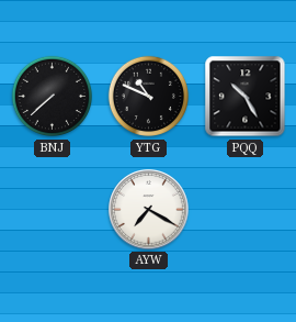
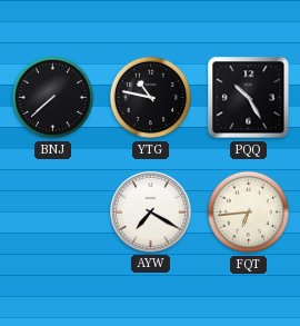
YTG: 10:49 -> 10:47
FQT: none -> 6:44
